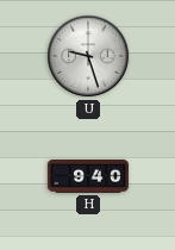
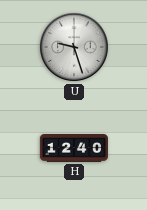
H: 9:40 -> 12:40
